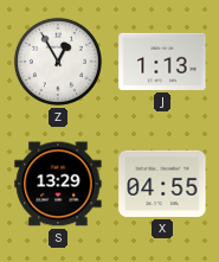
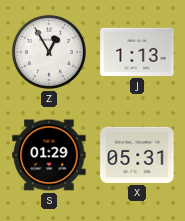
S: 13:29 -> 01:29
X: 04:55 -> 05:31
